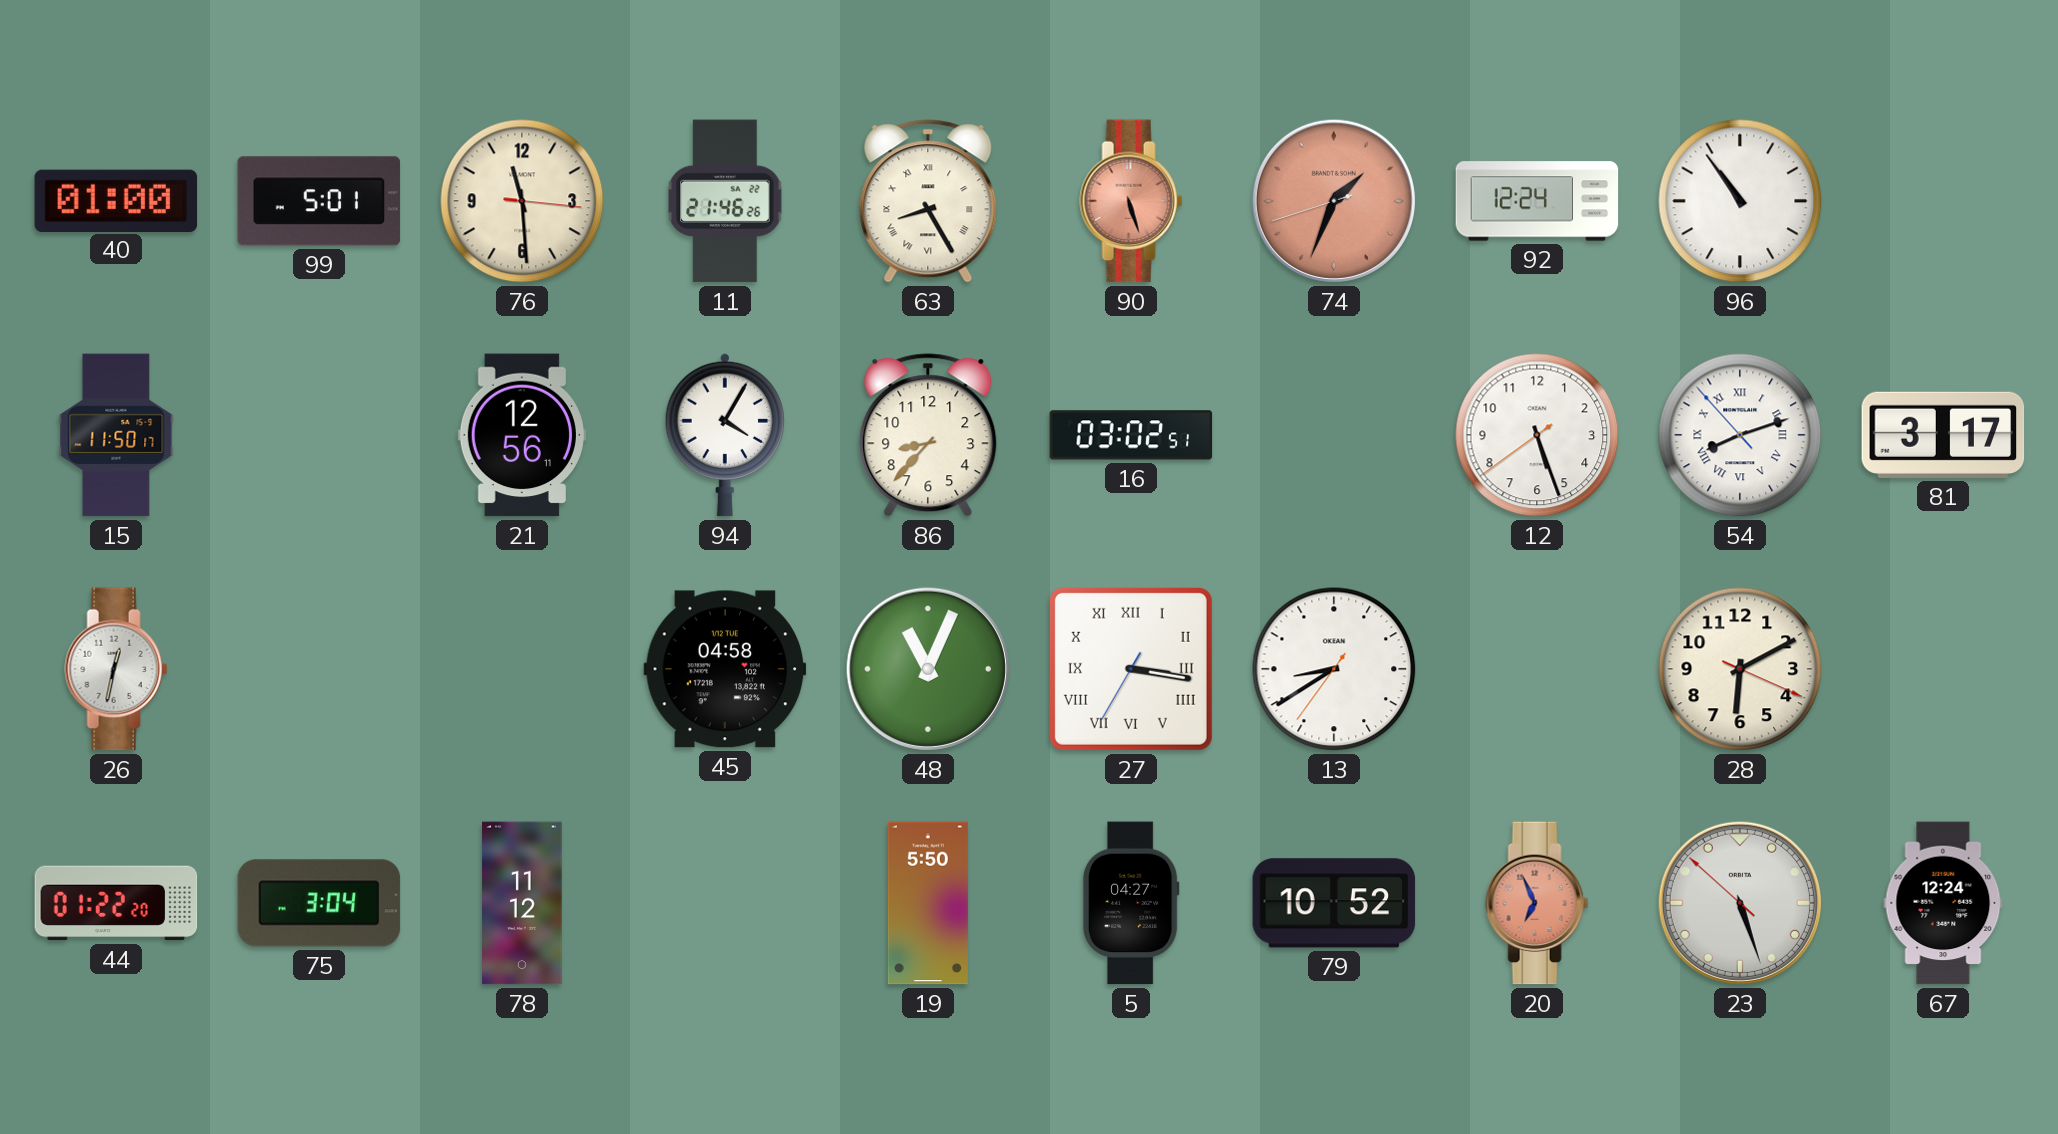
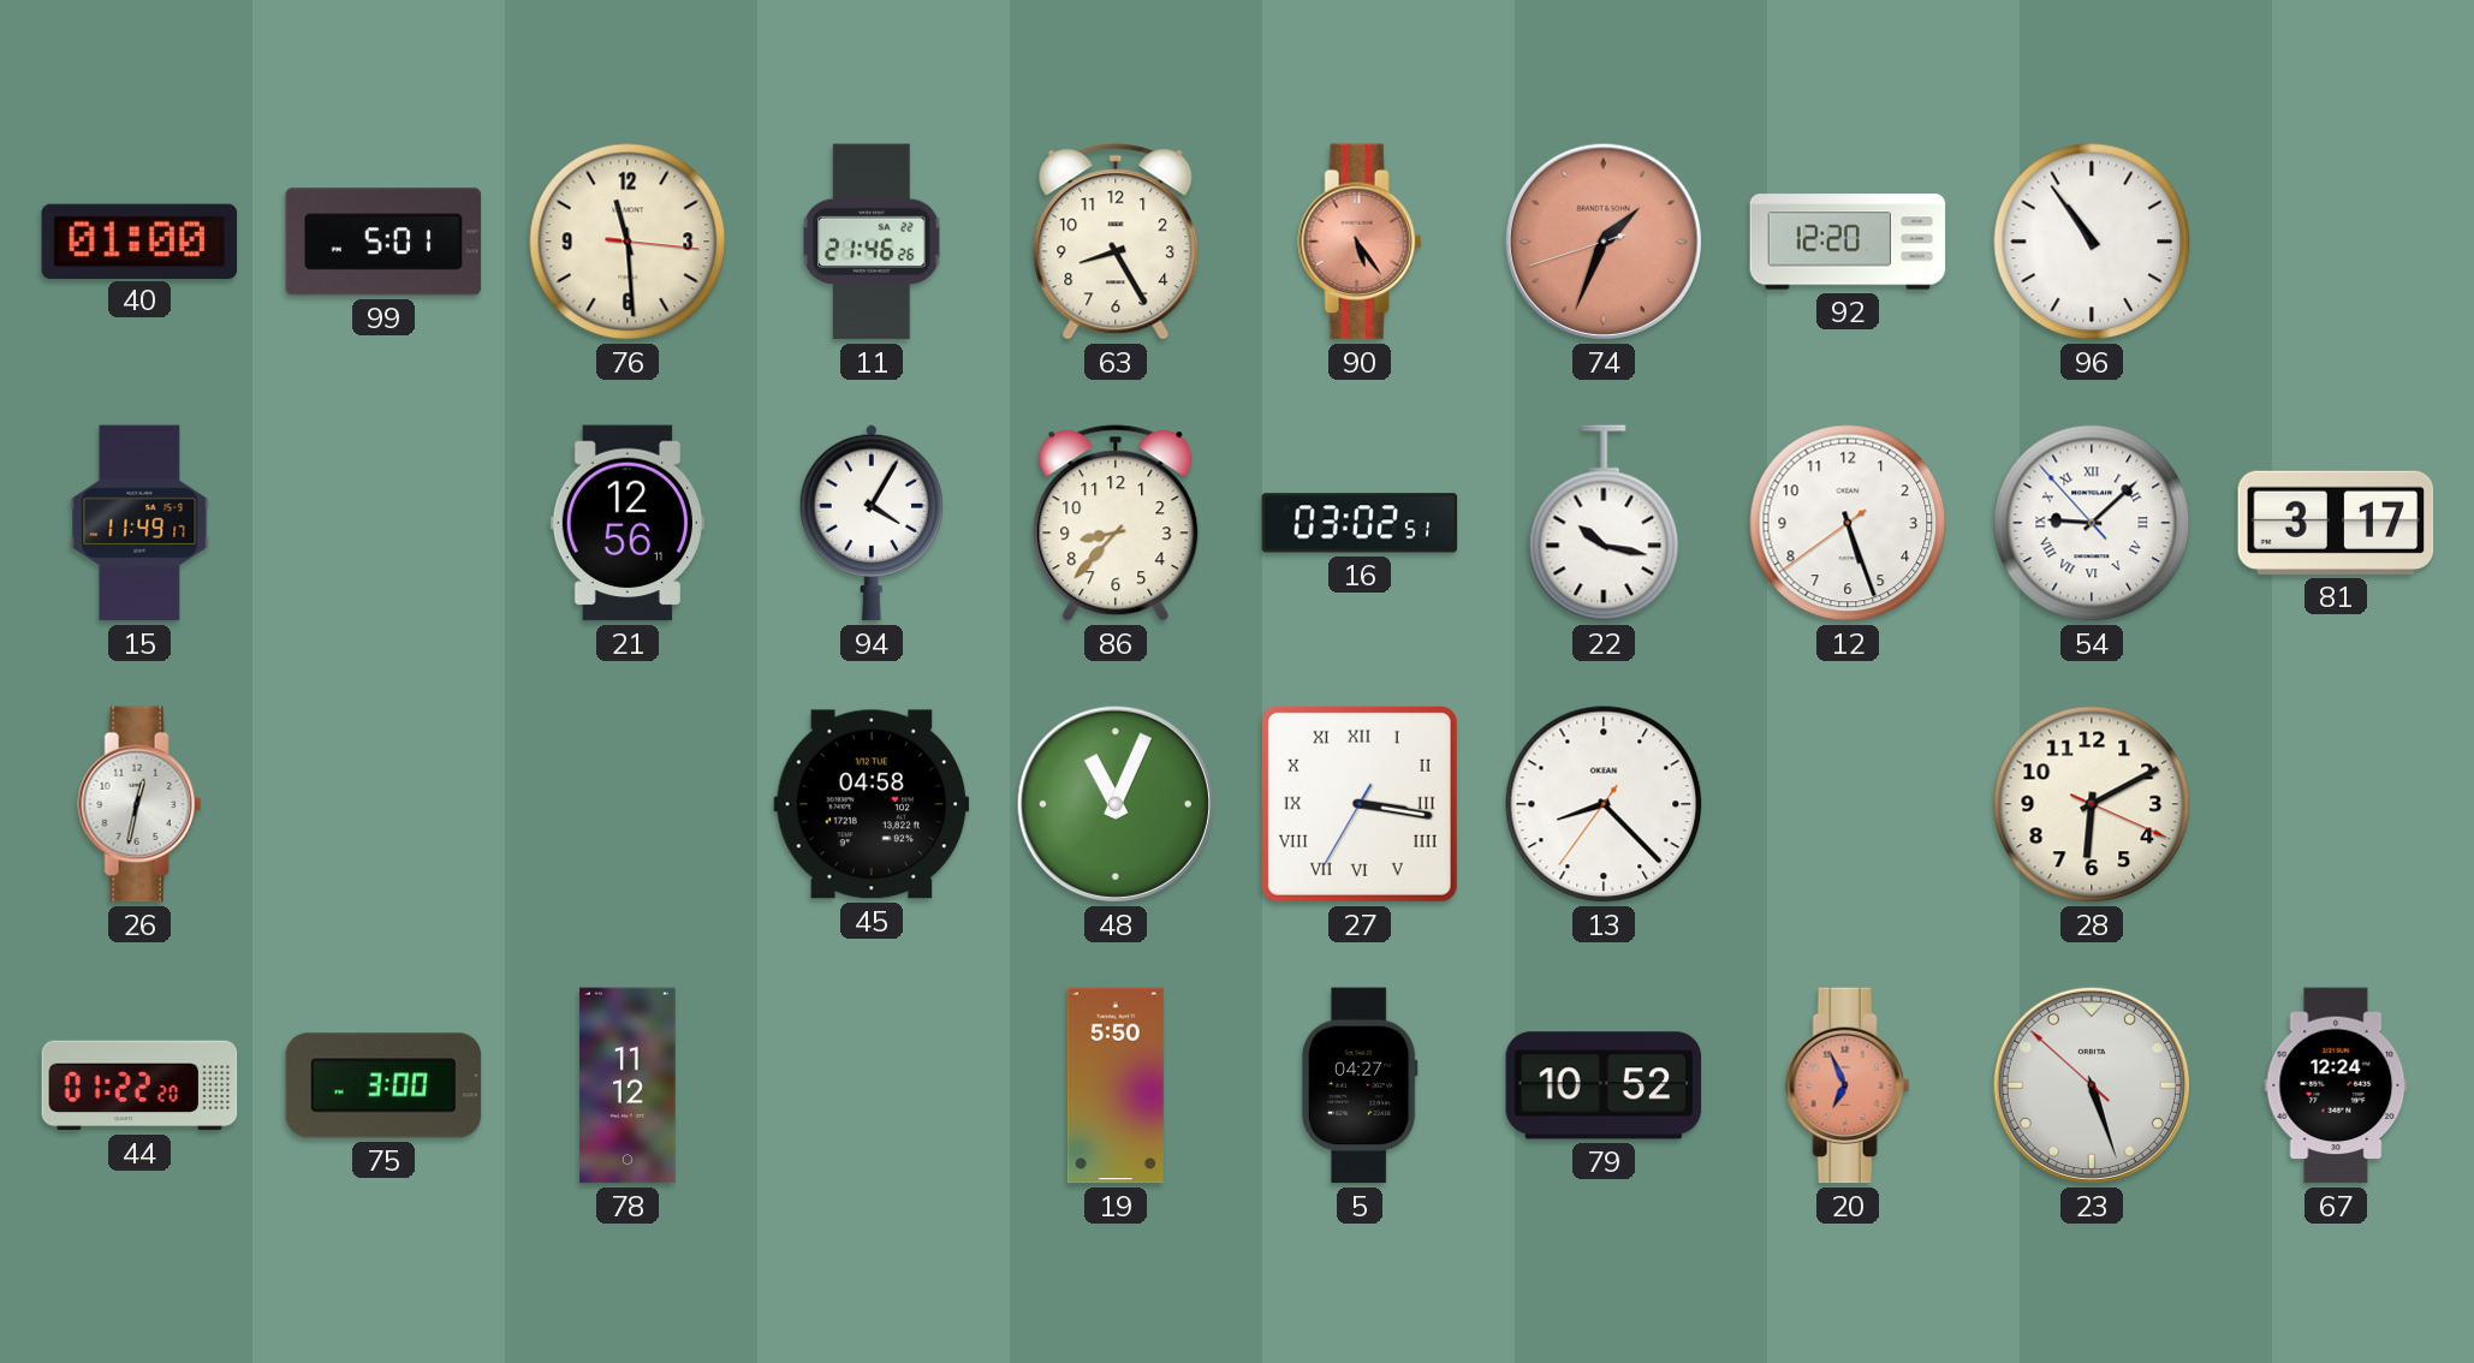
63 numerals: Roman -> Arabic
90: 5:27 -> 5:24
92: 12:24 -> 12:20
15: 11:50 -> 11:49
22: none -> 10:17
54: 8:11 -> 9:07
13: 8:39 -> 8:22
75: 3:04 -> 3:00
